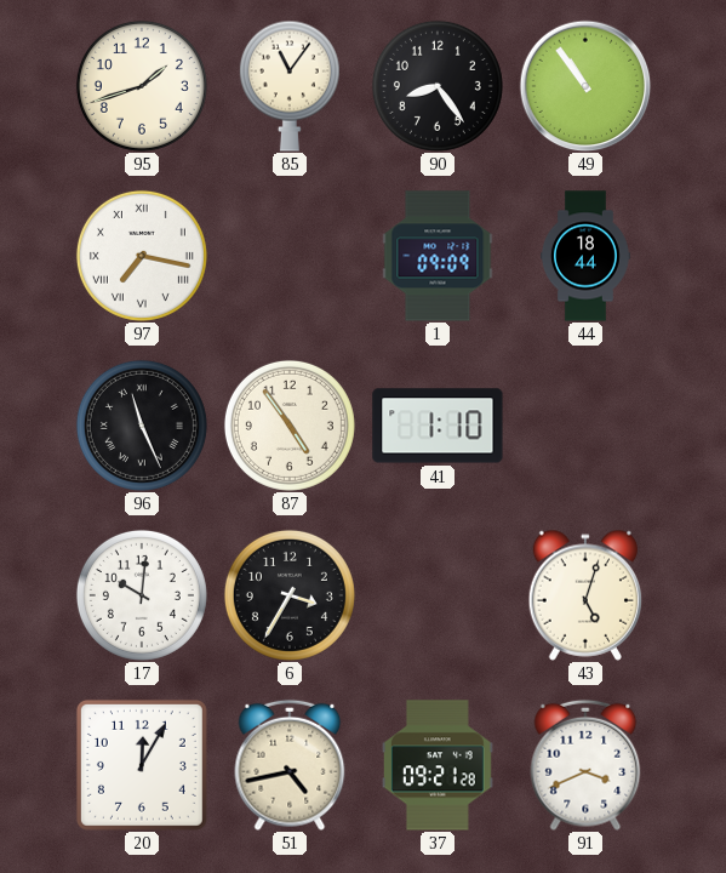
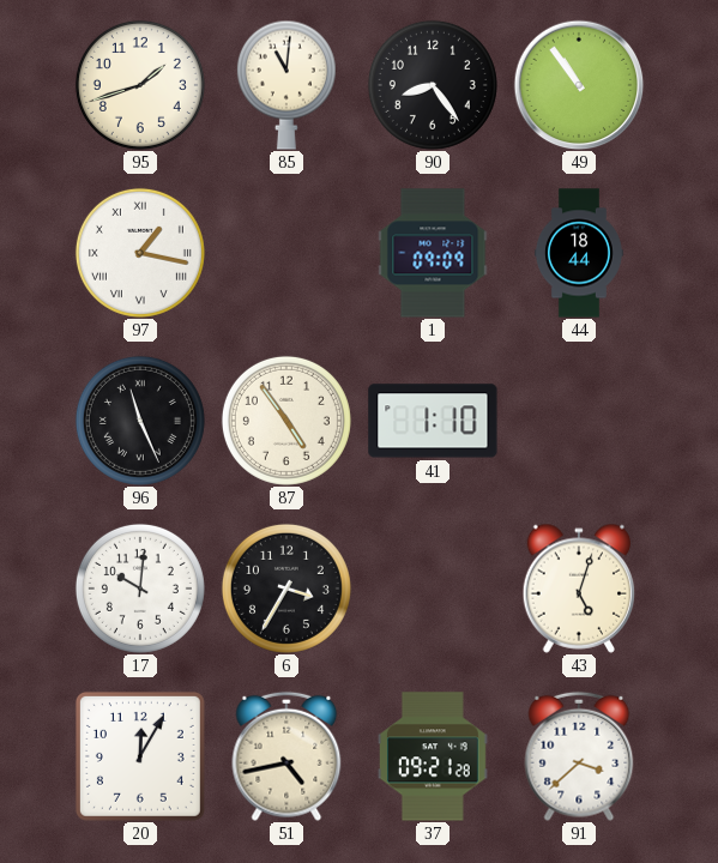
85: 11:06 -> 11:01
97: 7:17 -> 1:17
91: 3:41 -> 3:38
